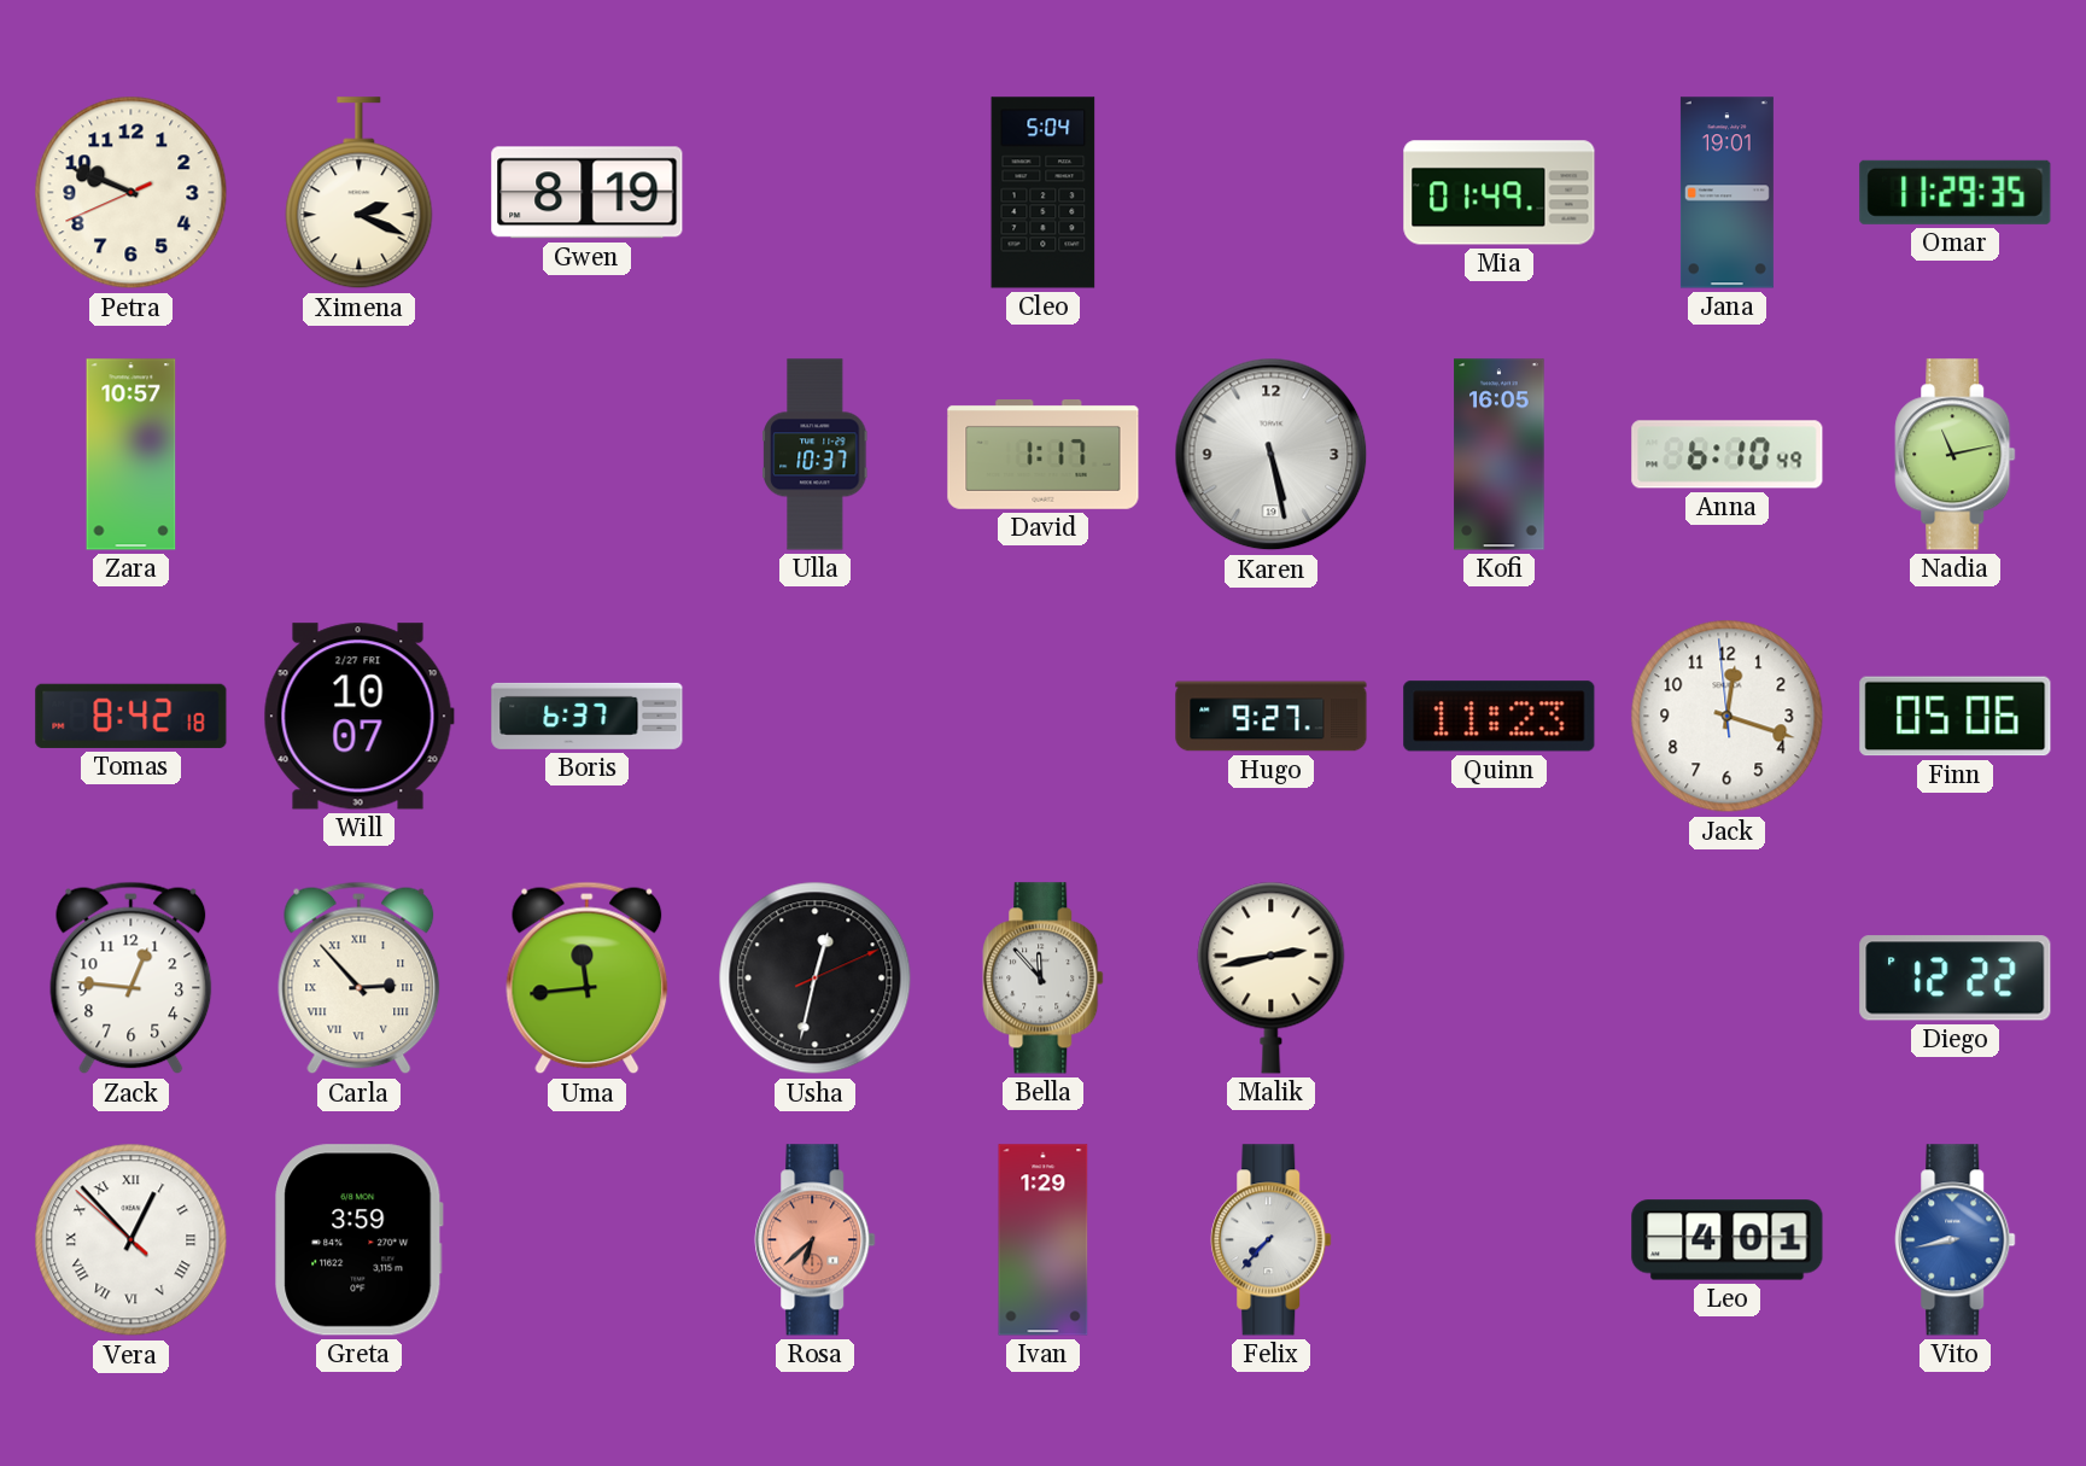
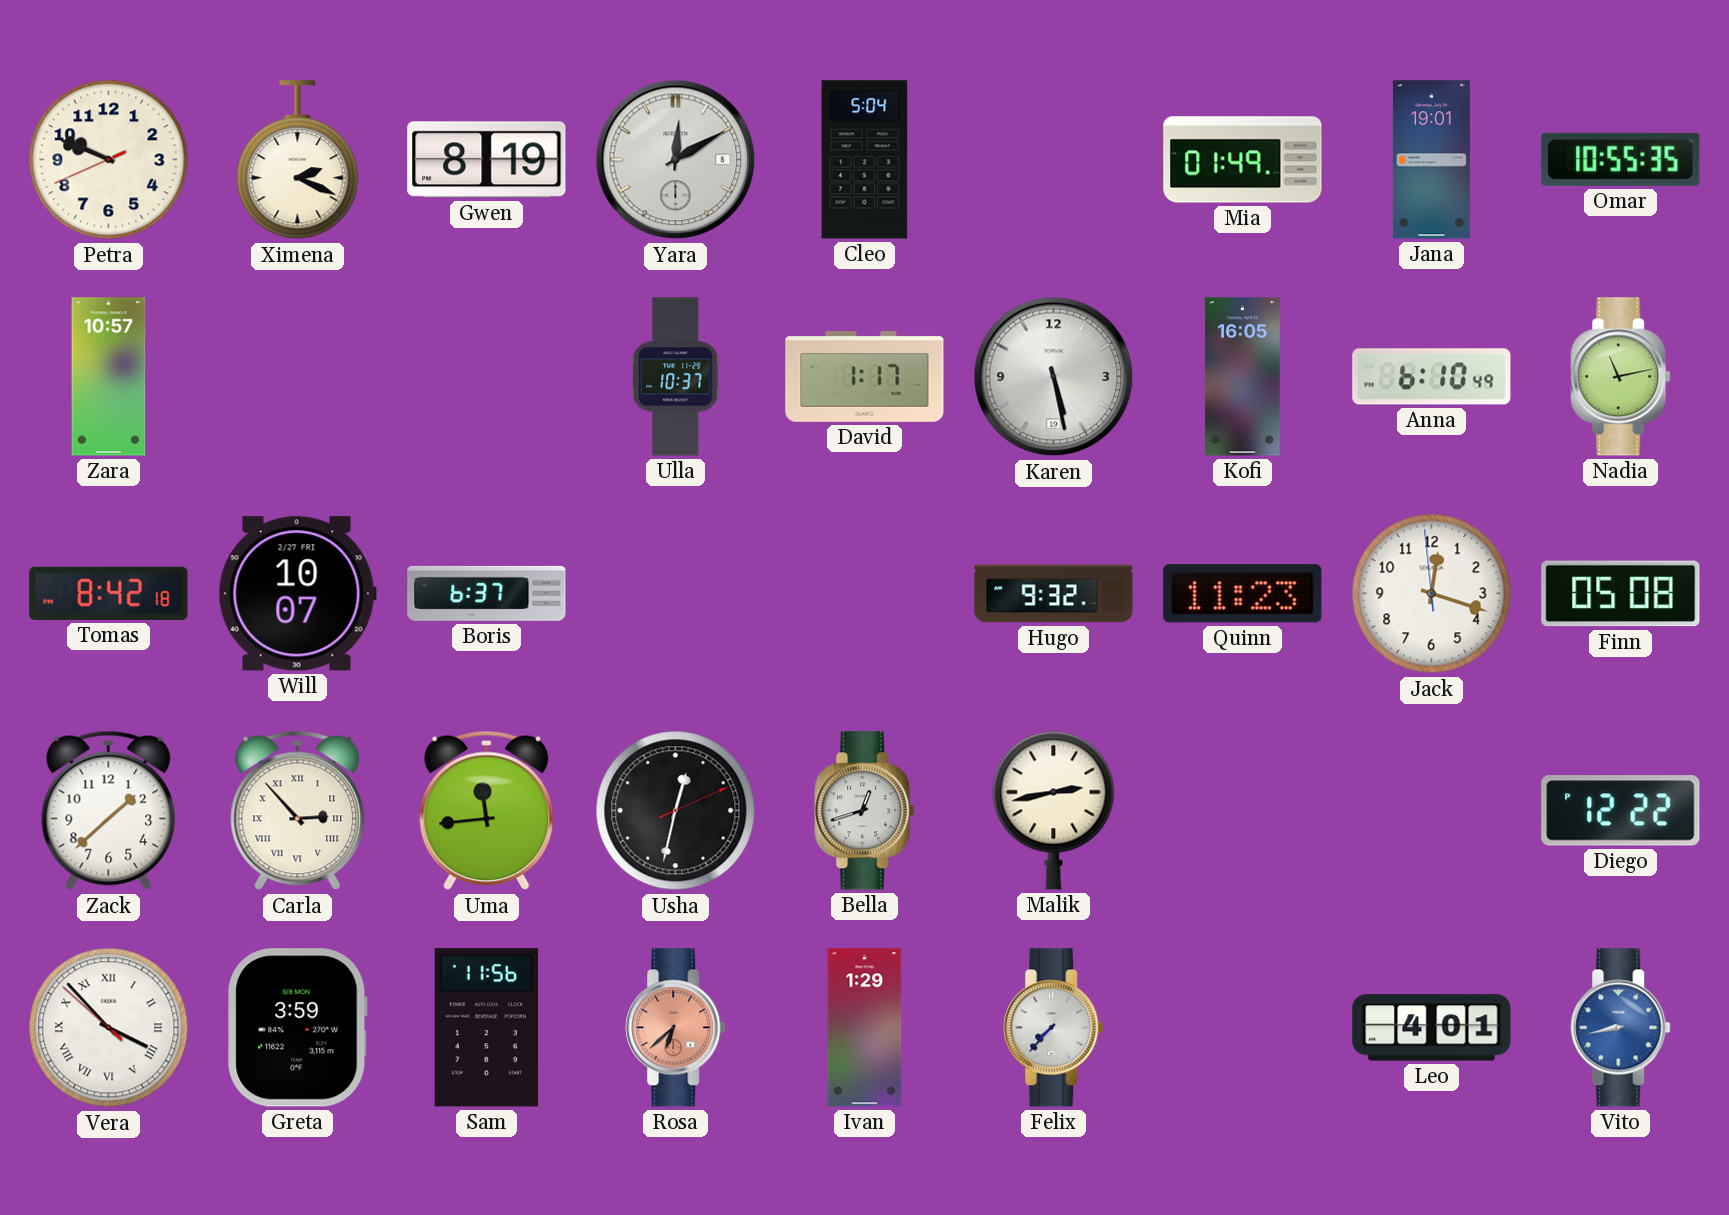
Yara: none -> 12:10
Omar: 11:29 -> 10:55
Hugo: 9:27 -> 9:32
Finn: 05:06 -> 05:08
Zack: 12:46 -> 1:38
Bella: 11:53 -> 12:42
Vera: 12:52 -> 3:52
Sam: none -> 11:56
